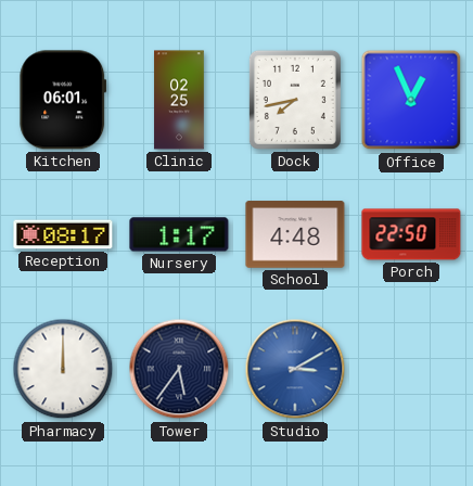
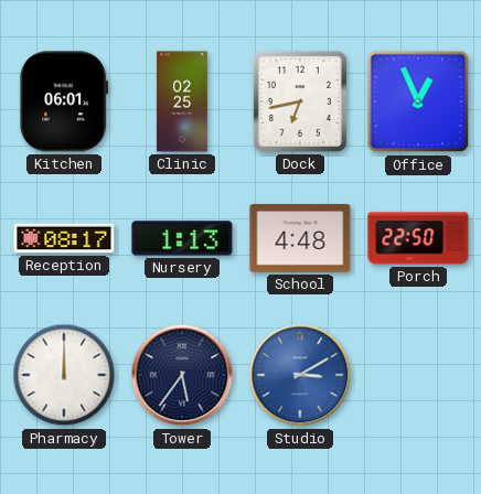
Dock: 7:43 -> 6:43
Nursery: 1:17 -> 1:13
